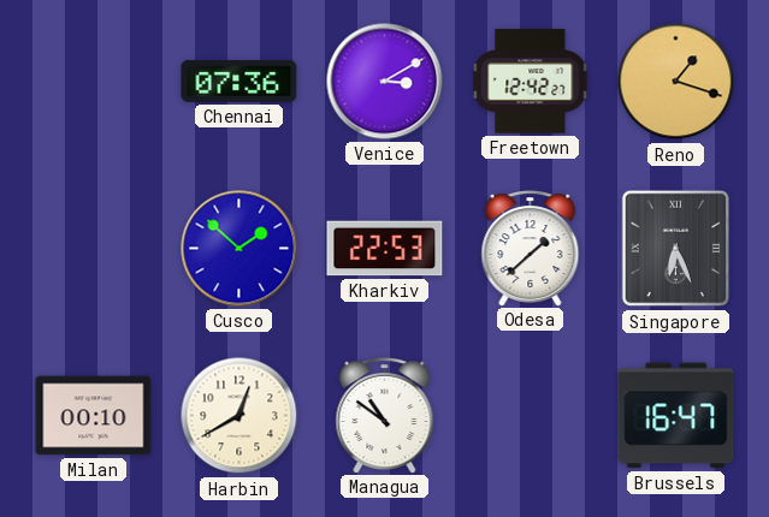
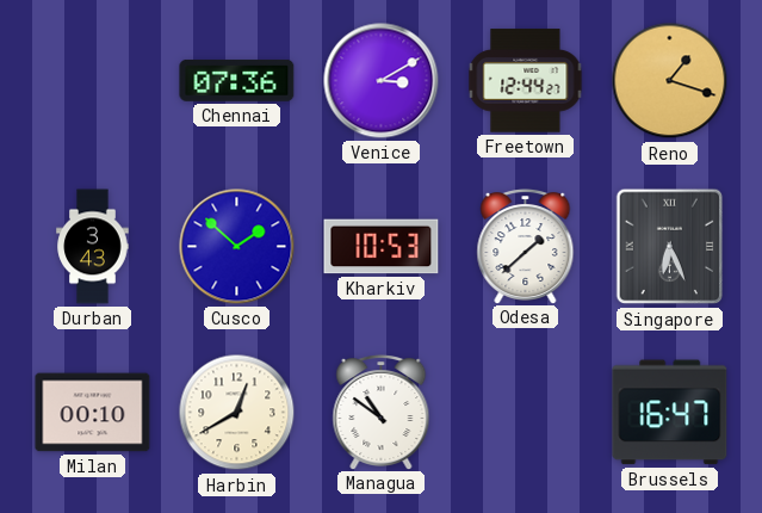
Freetown: 12:42 -> 12:44
Durban: none -> 3:43
Kharkiv: 22:53 -> 10:53
